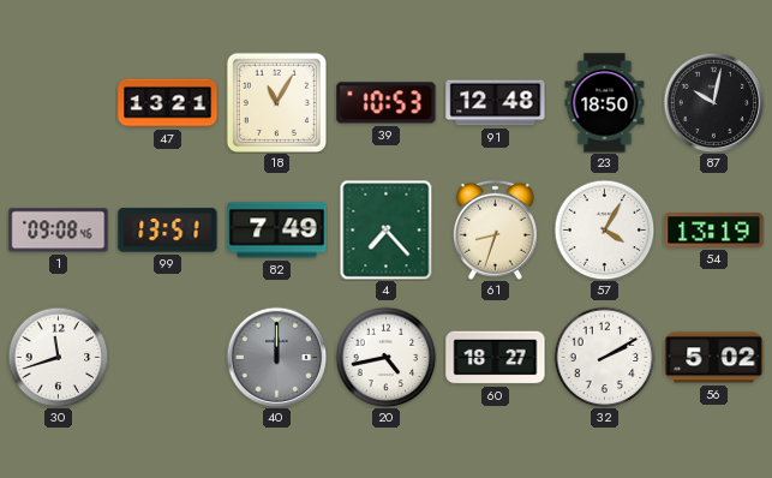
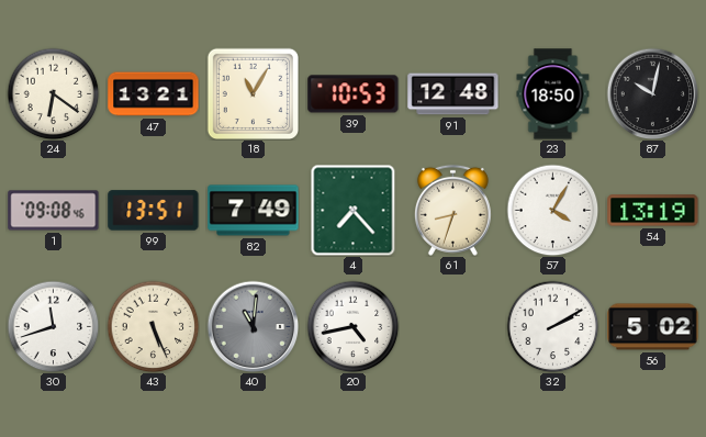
24: none -> 6:21
43: none -> 5:26
40: 12:00 -> 11:01
60: 18:27 -> none
